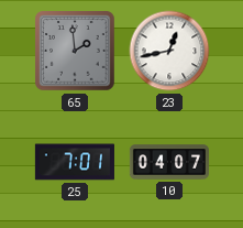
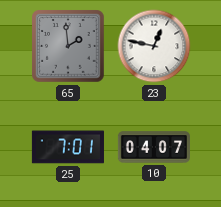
23: 12:43 -> 12:47
